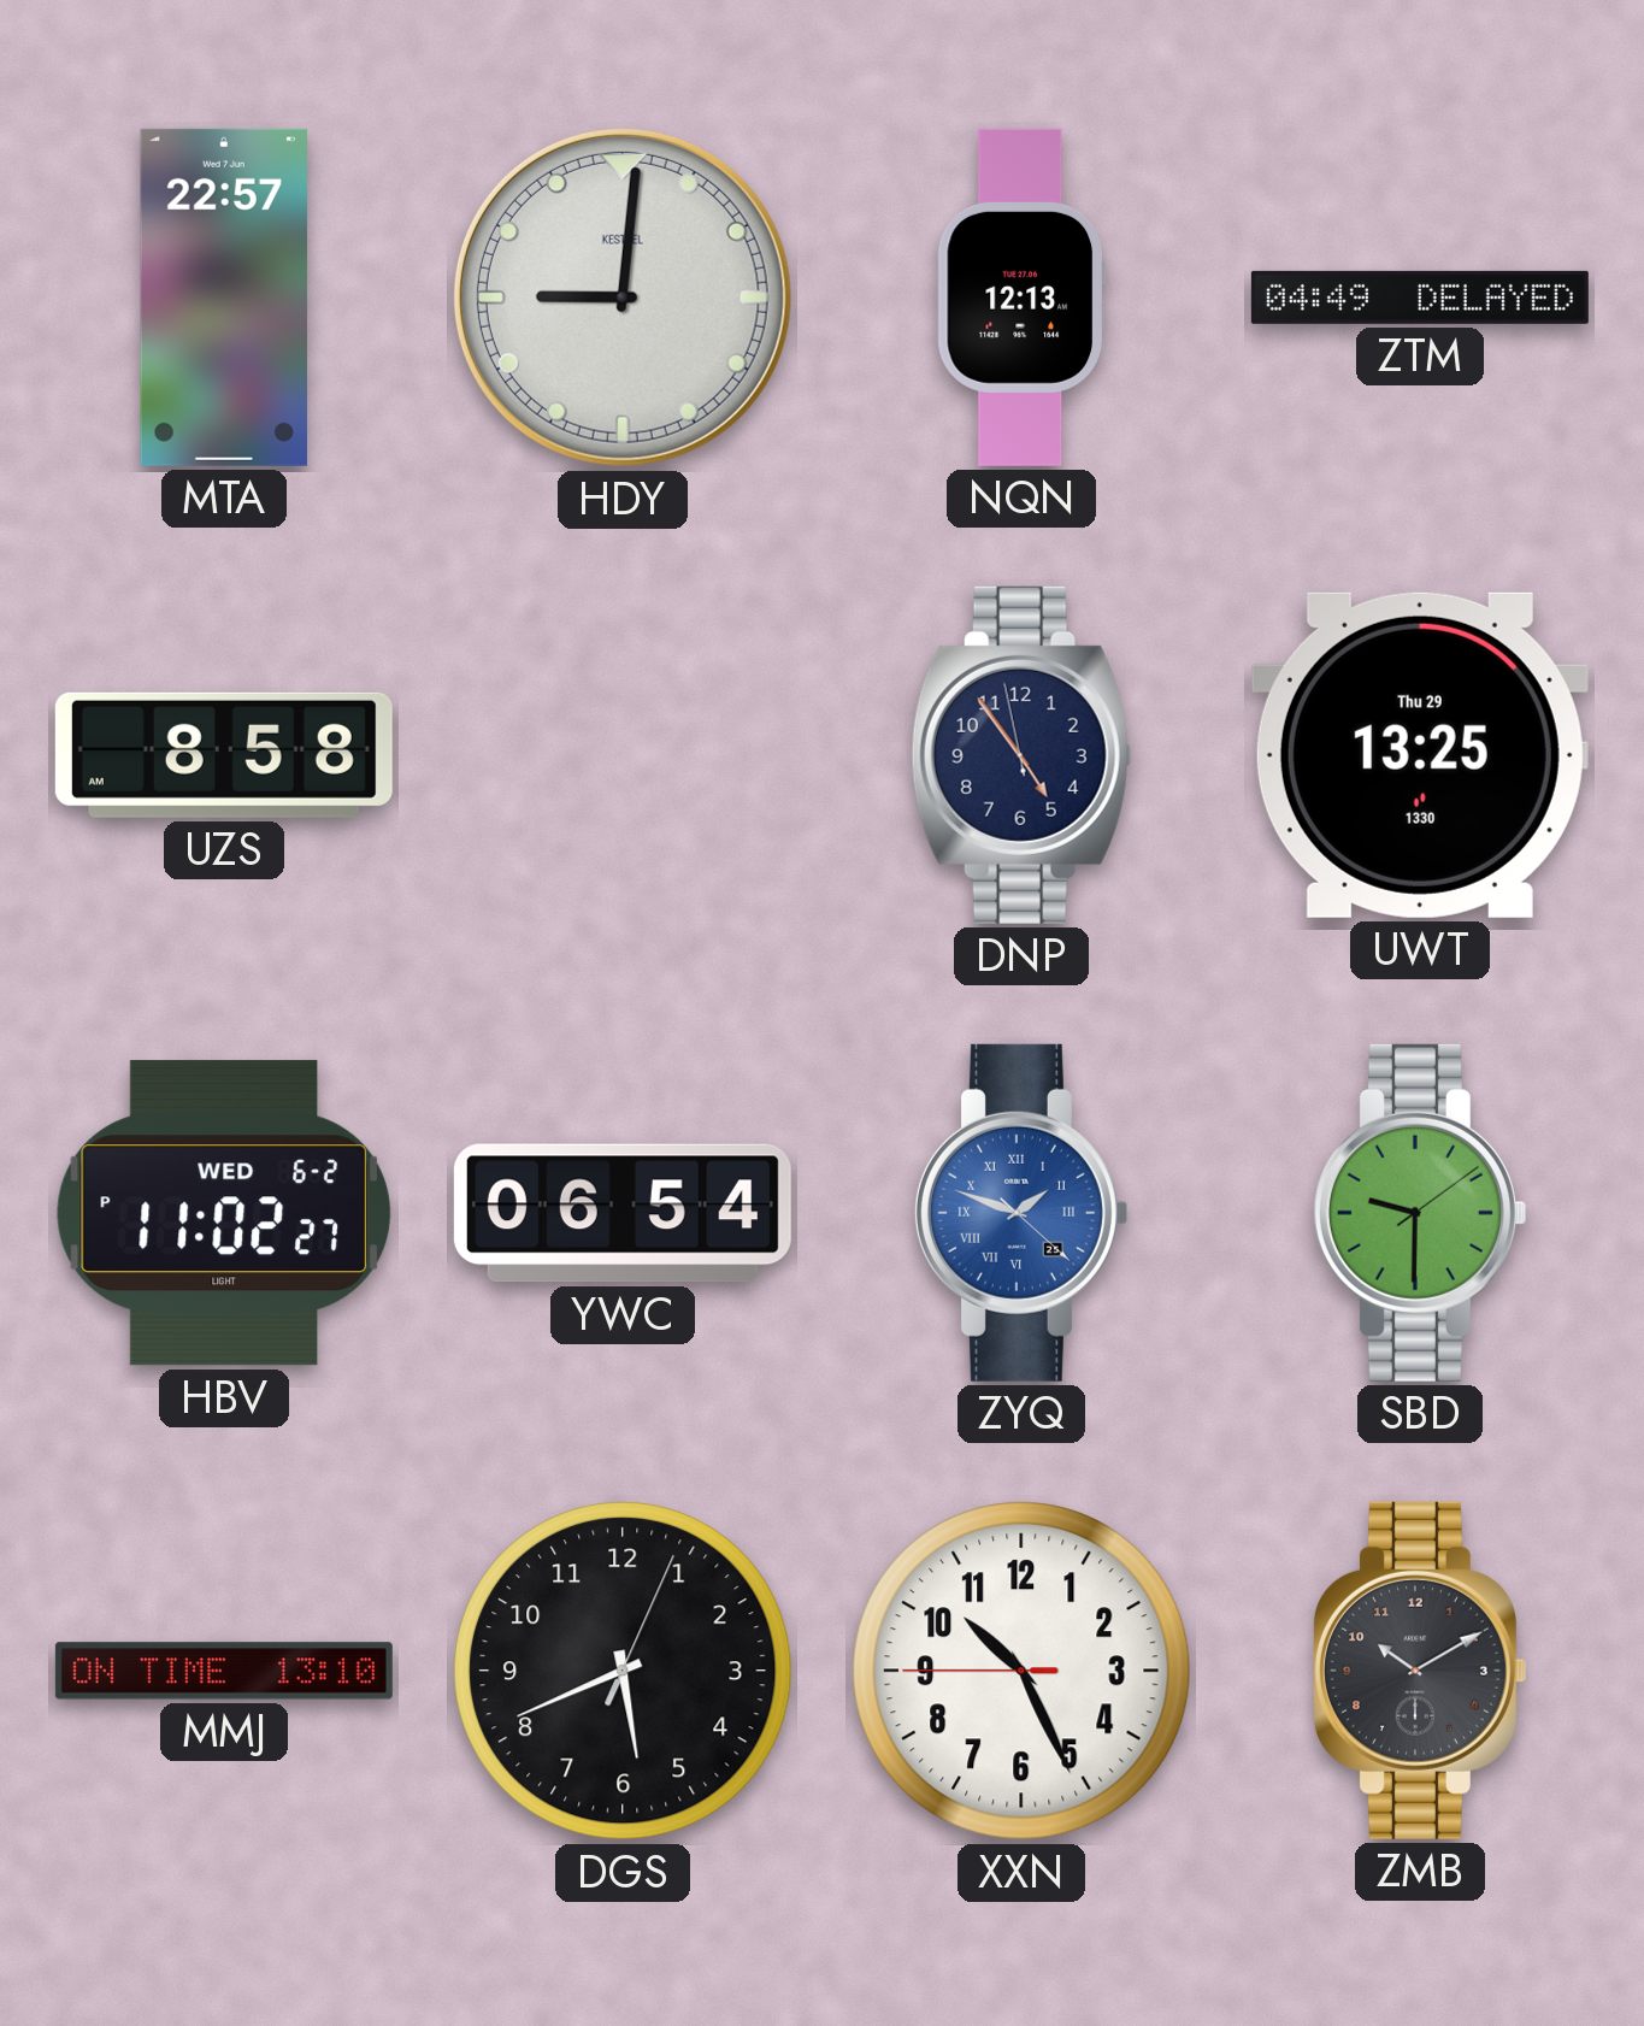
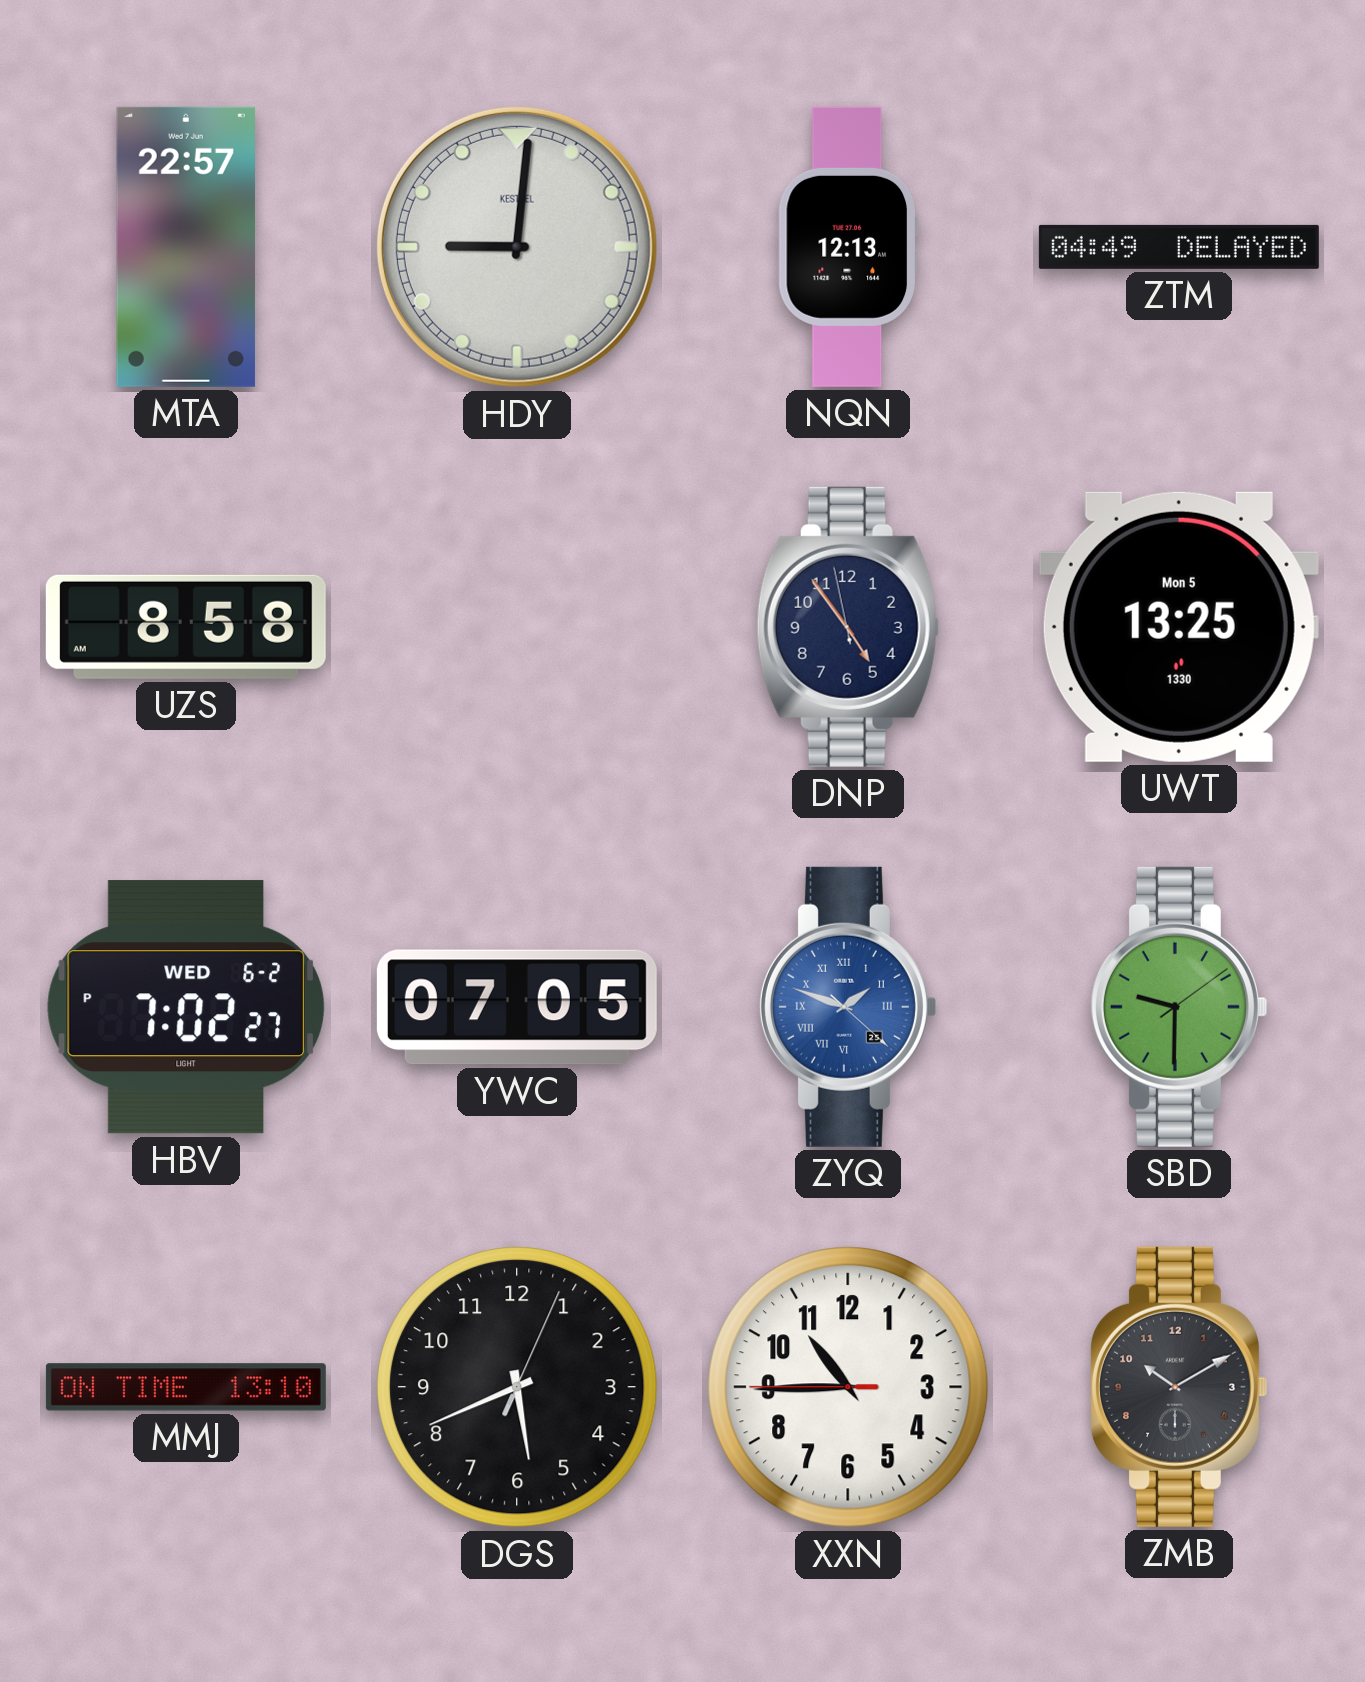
UWT date: Thu 29 -> Mon 5
HBV: 11:02 -> 7:02
YWC: 06:54 -> 07:05
XXN: 10:25 -> 10:44
